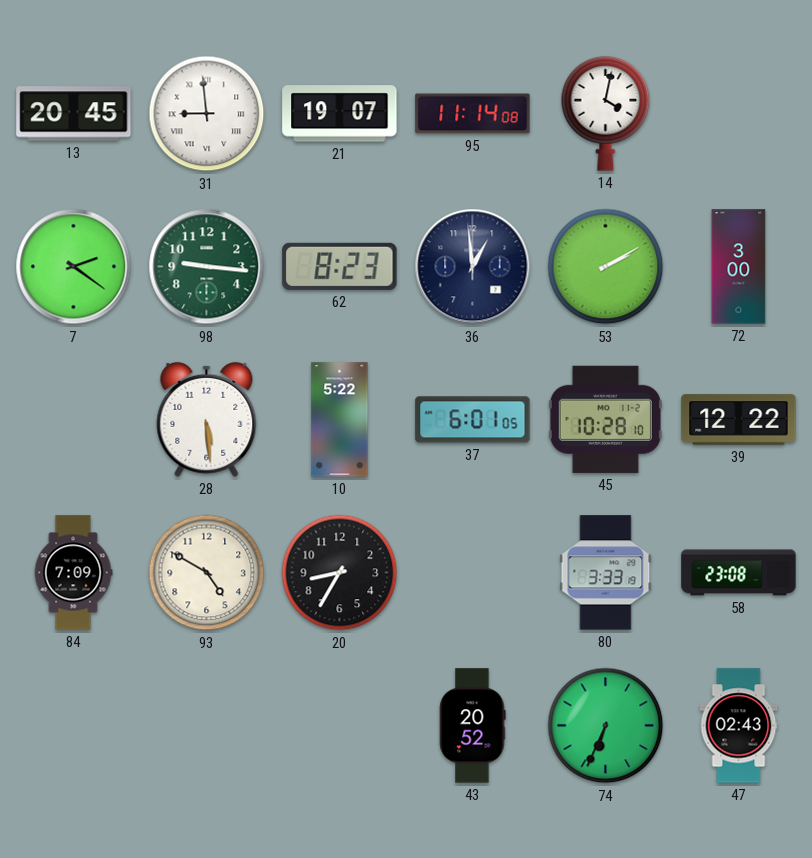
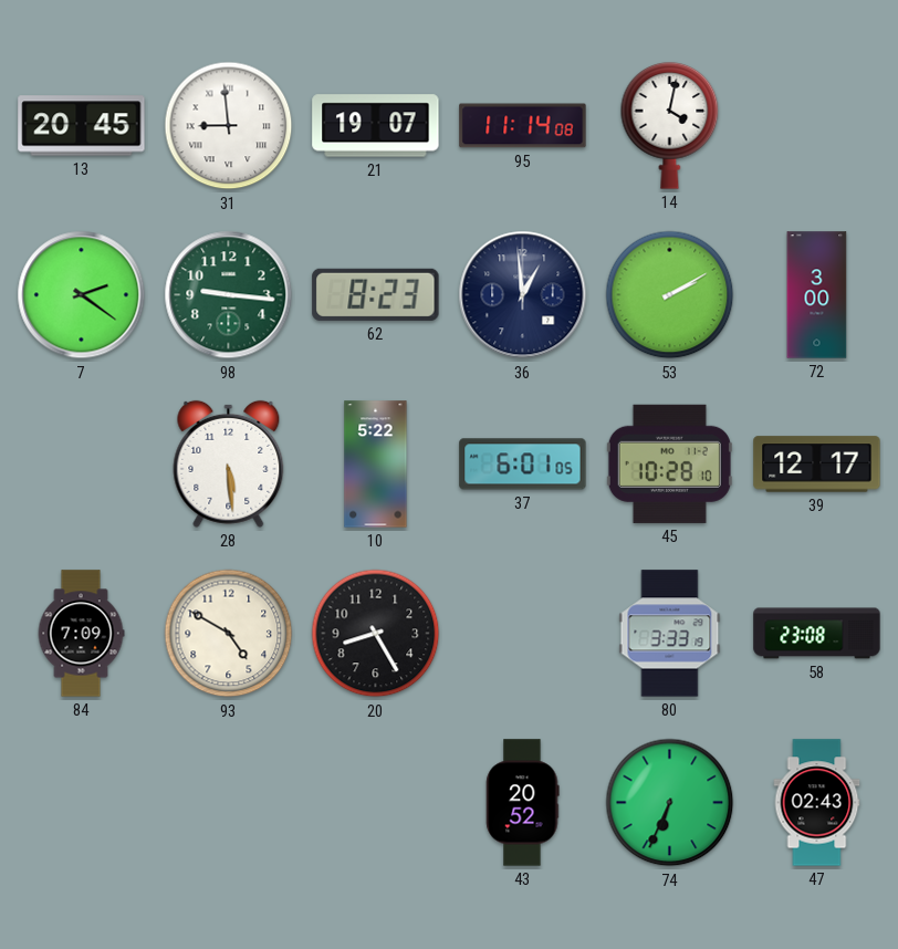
39: 12:22 -> 12:17
20: 8:35 -> 8:25
